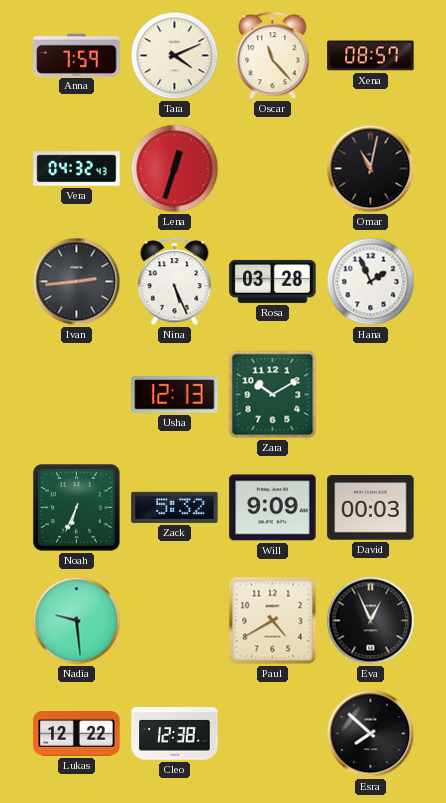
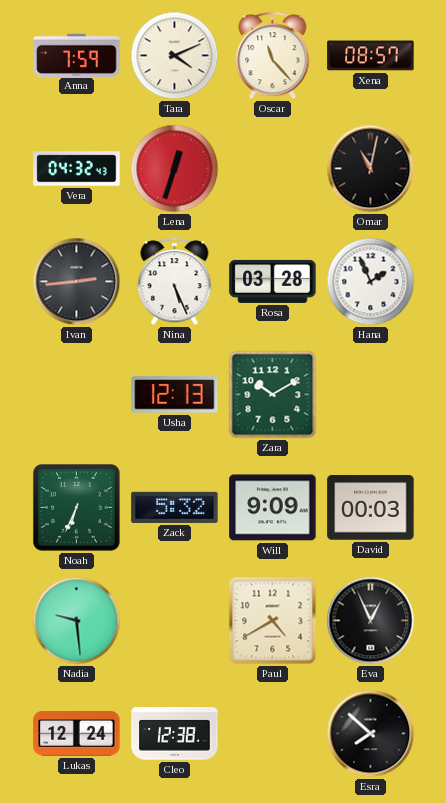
Lukas: 12:22 -> 12:24
